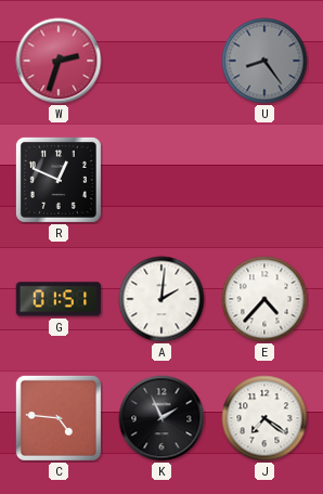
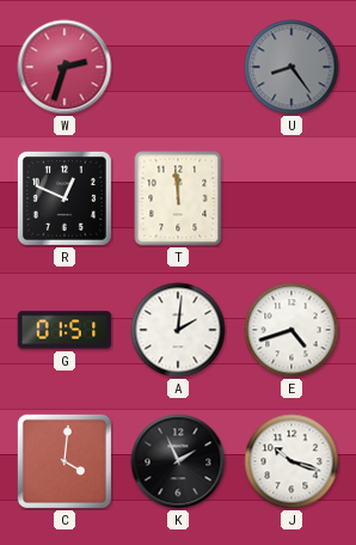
T: none -> 11:59
E: 4:37 -> 4:42
C: 4:46 -> 4:01
J: 7:21 -> 10:18
